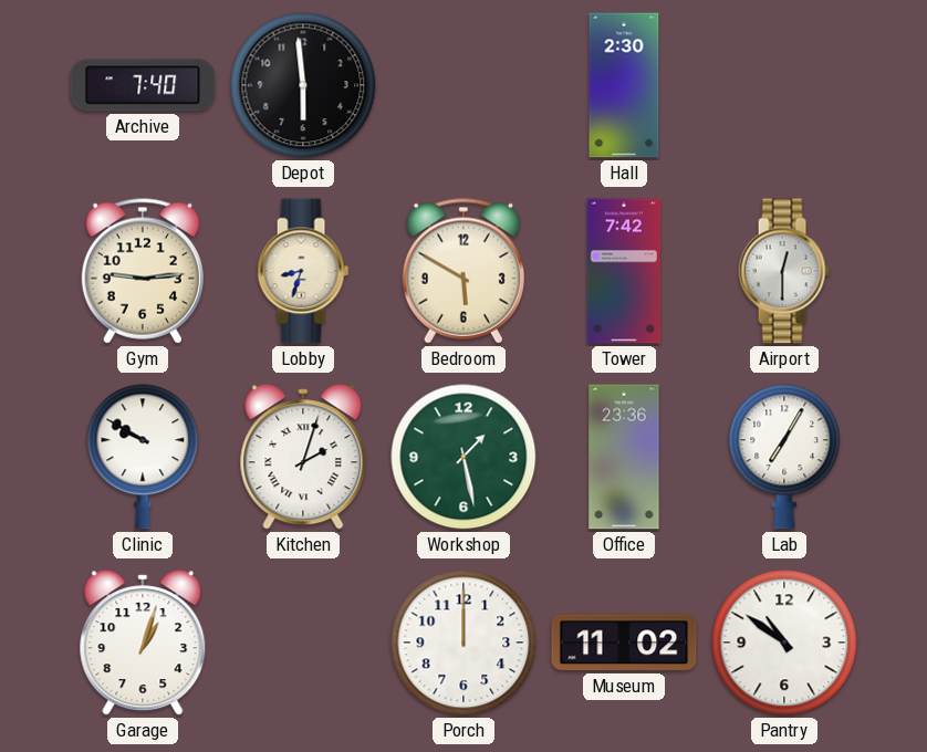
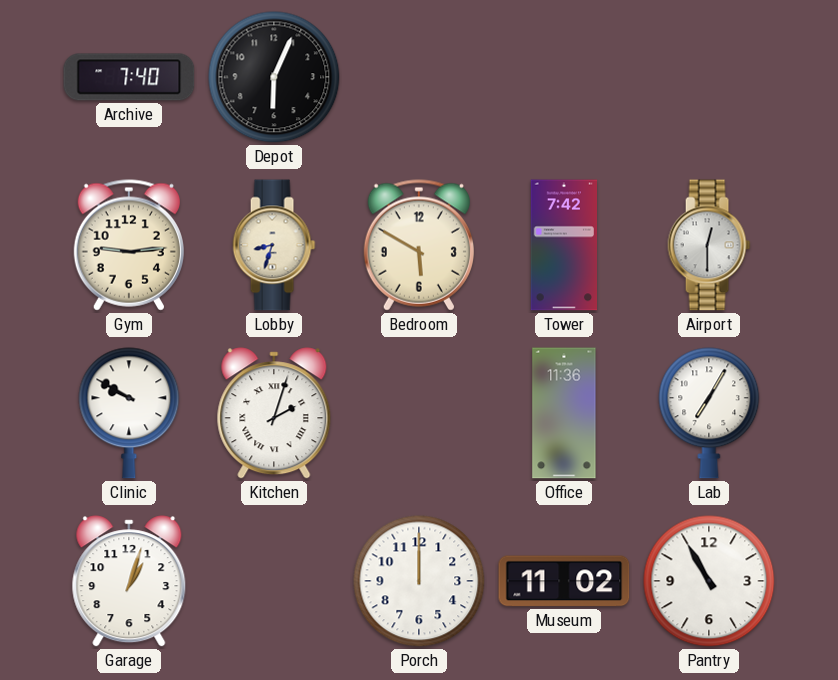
Depot: 5:59 -> 6:04
Hall: 2:30 -> none
Workshop: 1:28 -> none
Office: 23:36 -> 11:36
Pantry: 10:51 -> 10:55
